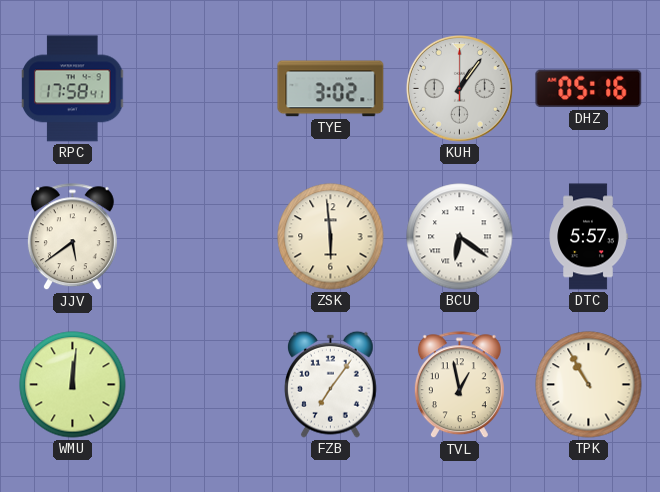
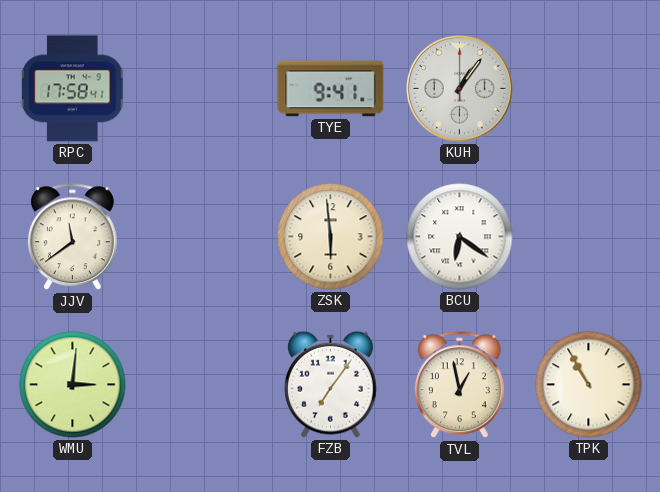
TYE: 3:02 -> 9:41
DHZ: 05:16 -> none
JJV: 5:39 -> 11:39
DTC: 5:57 -> none
WMU: 12:01 -> 3:01
